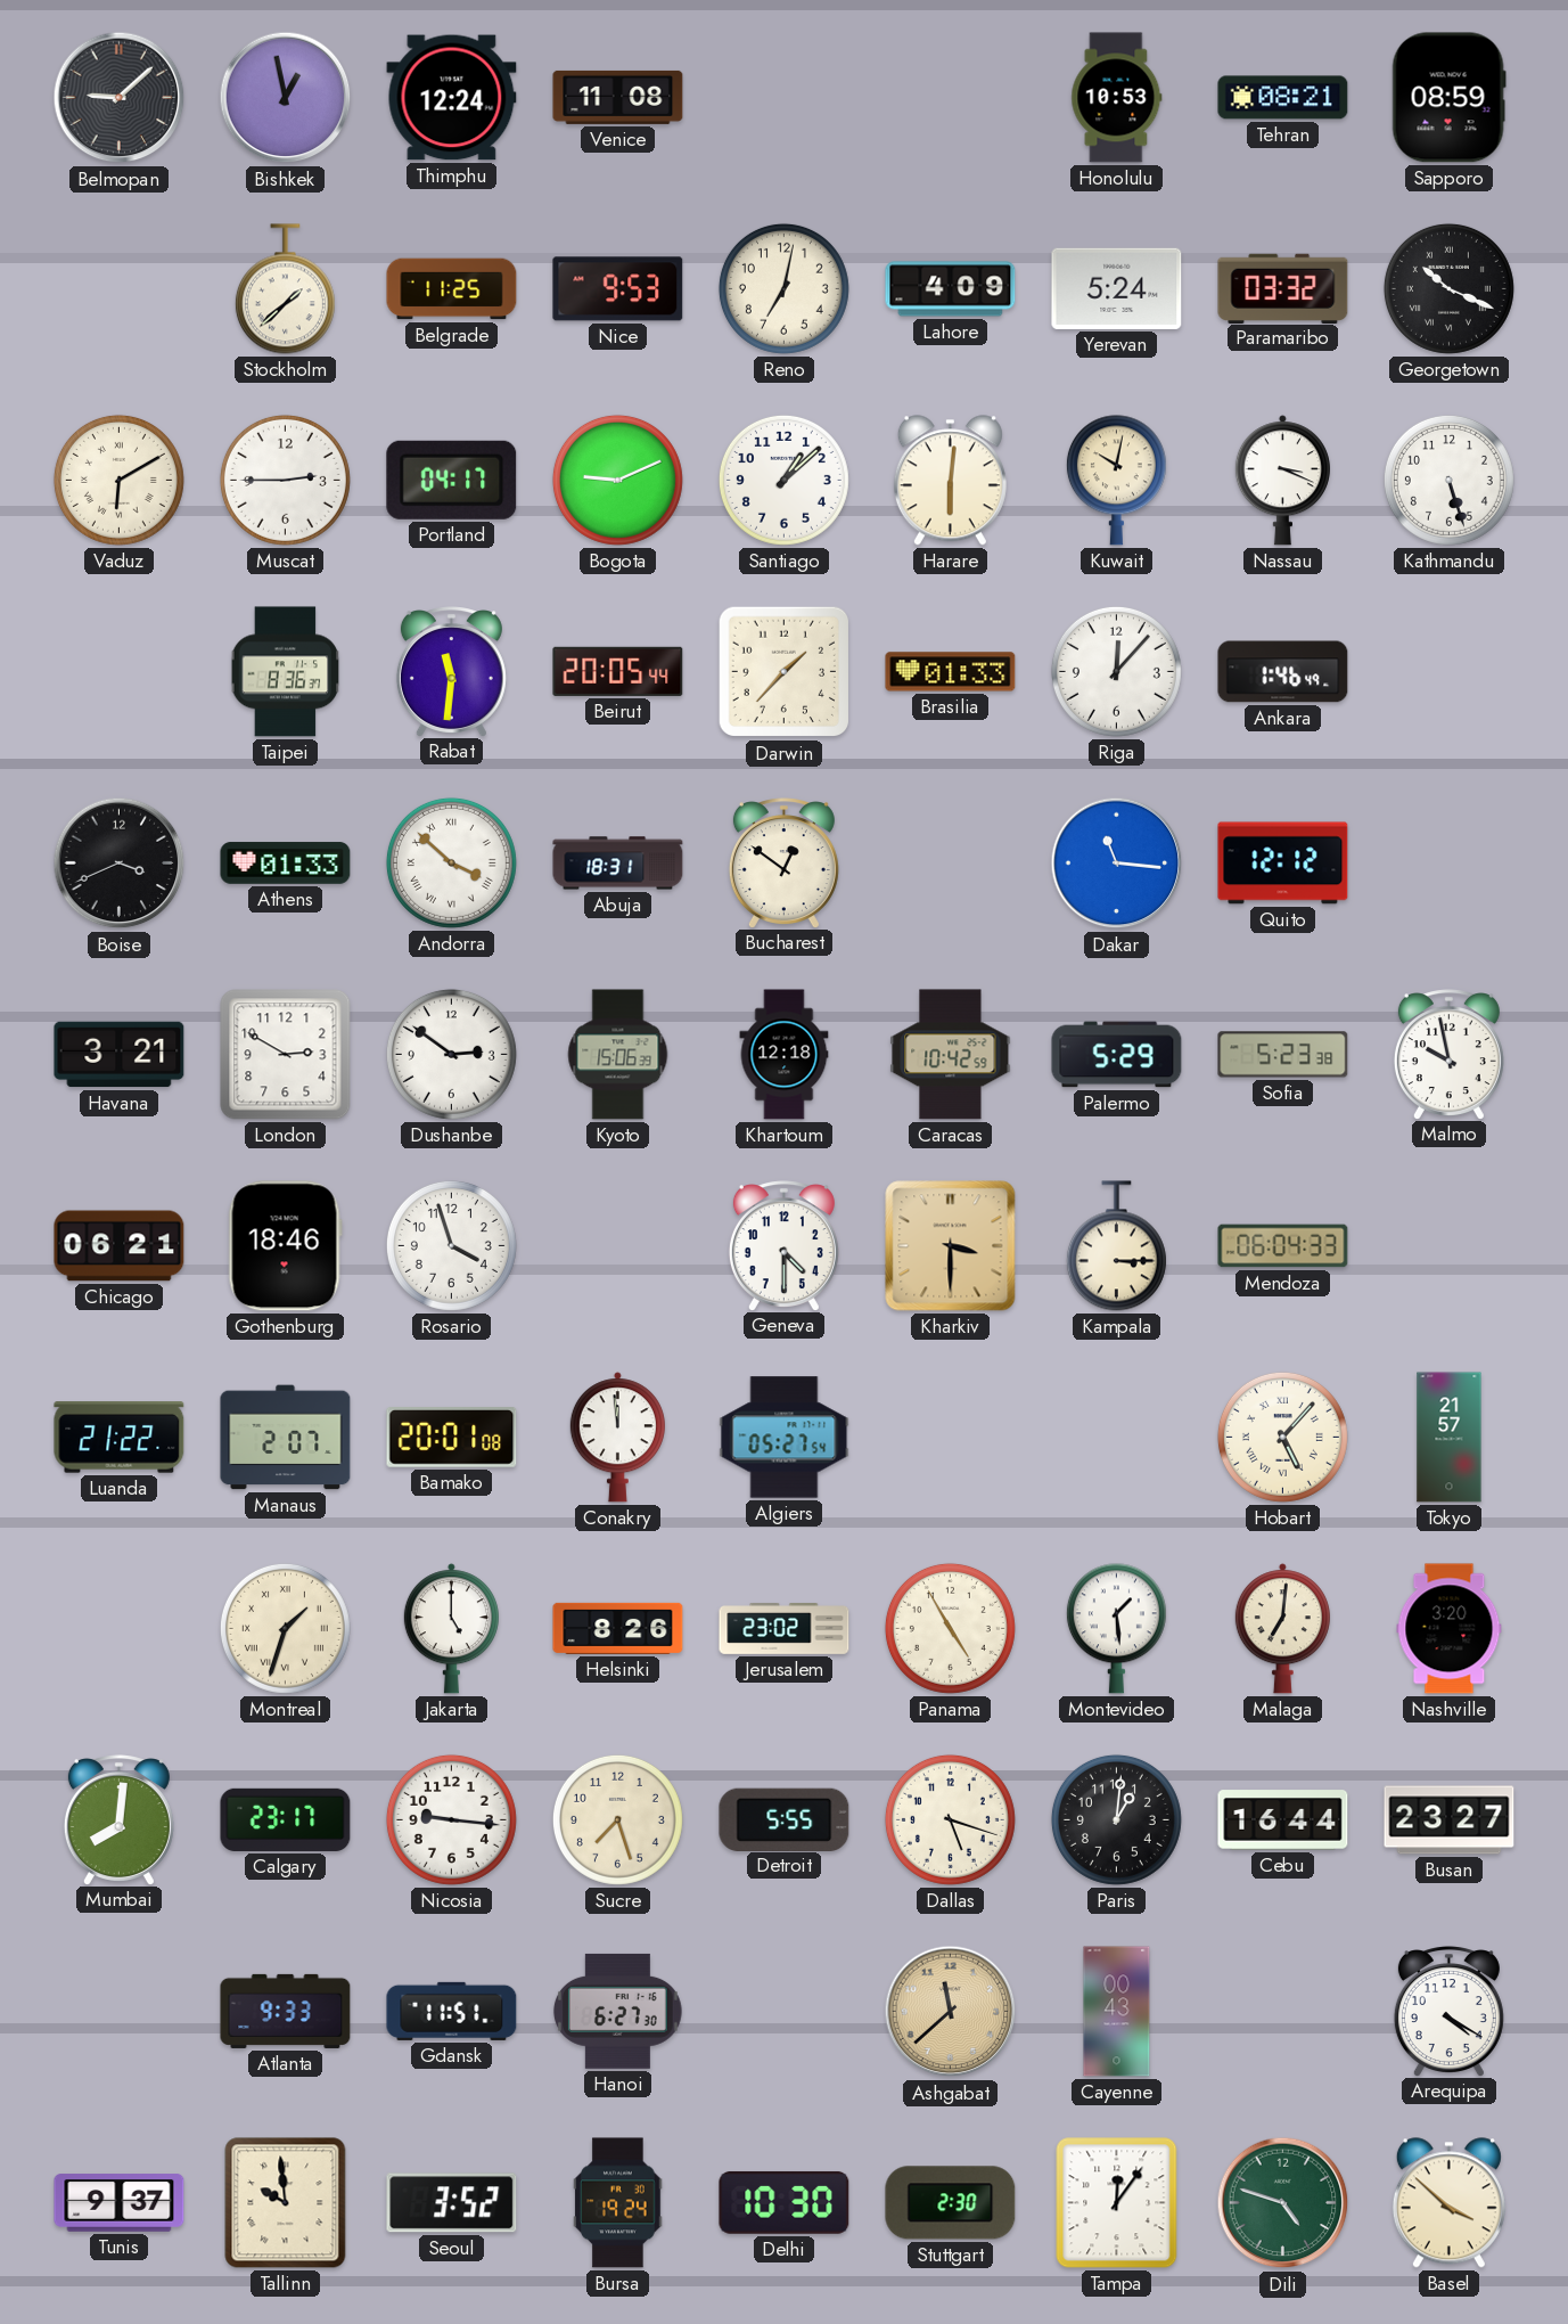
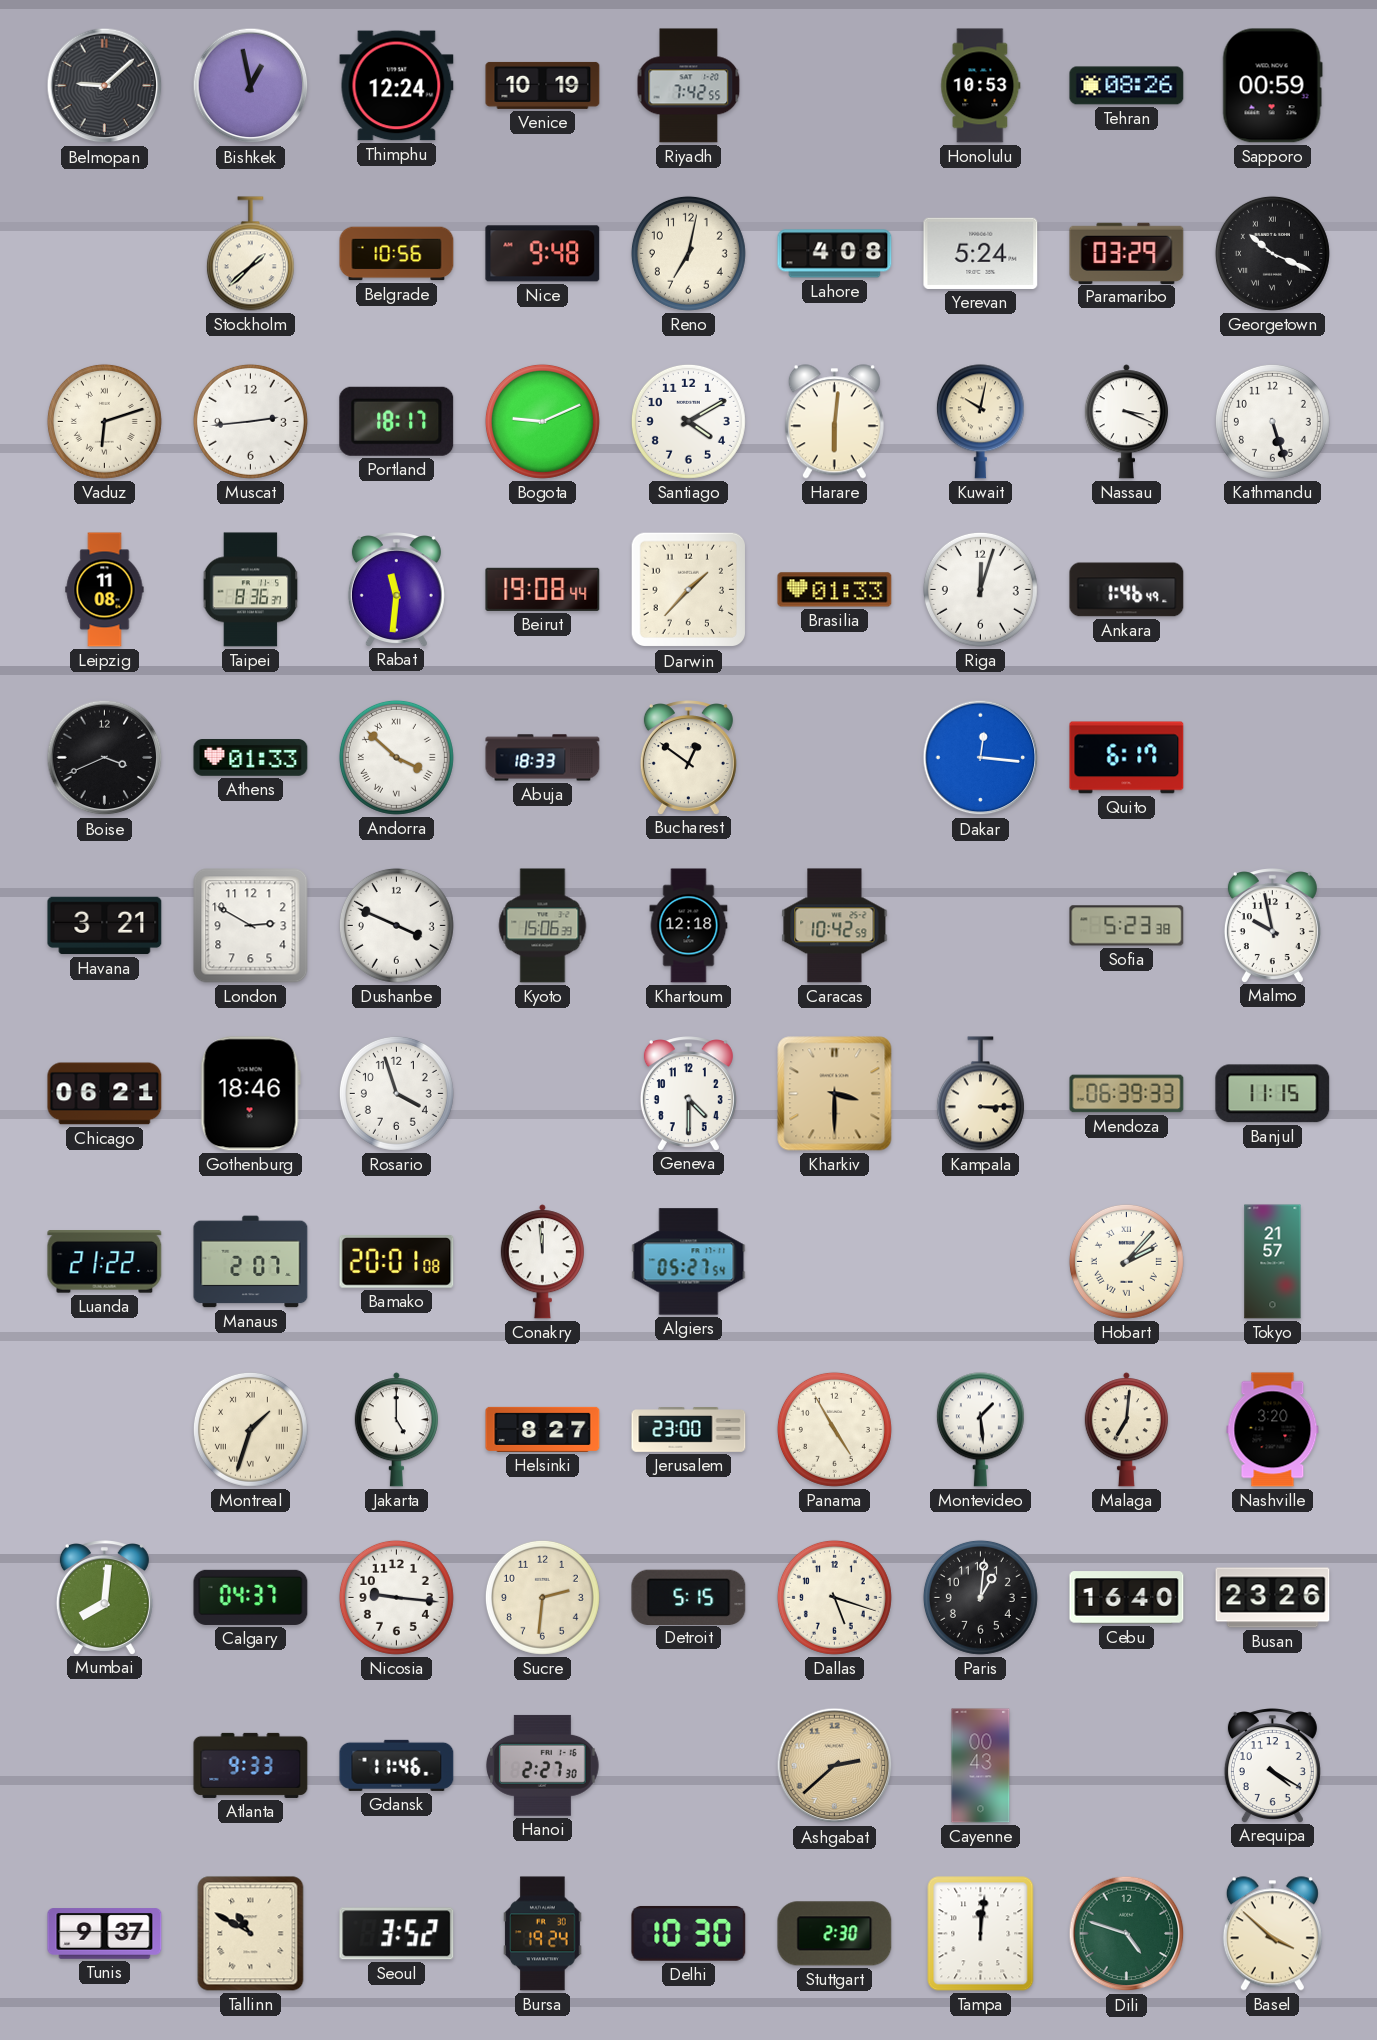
Venice: 11:08 -> 10:19
Riyadh: none -> 7:42
Tehran: 08:21 -> 08:26
Sapporo: 08:59 -> 00:59
Belgrade: 11:25 -> 10:56
Nice: 9:53 -> 9:48
Lahore: 4:09 -> 4:08
Paramaribo: 03:32 -> 03:29
Vaduz: 6:10 -> 6:12
Muscat: 2:45 -> 2:44
Portland: 04:17 -> 18:17
Santiago: 1:08 -> 4:10
Leipzig: none -> 11:08
Beirut: 20:05 -> 19:08
Riga: 12:07 -> 12:03
Abuja: 18:31 -> 18:33
Dakar: 11:16 -> 12:16
Quito: 12:12 -> 6:17
Dushanbe: 2:51 -> 3:49
Palermo: 5:29 -> none
Mendoza: 06:04 -> 06:39
Banjul: none -> 11:15
Hobart: 5:07 -> 2:07
Helsinki: 8:26 -> 8:27
Jerusalem: 23:02 -> 23:00
Calgary: 23:17 -> 04:37
Sucre: 7:27 -> 2:31
Detroit: 5:55 -> 5:15
Cebu: 16:44 -> 16:40
Busan: 23:27 -> 23:26
Gdansk: 11:51 -> 11:46
Hanoi: 6:27 -> 2:27
Ashgabat: 11:38 -> 2:38
Tallinn: 9:59 -> 10:50
Tampa: 12:06 -> 12:01
